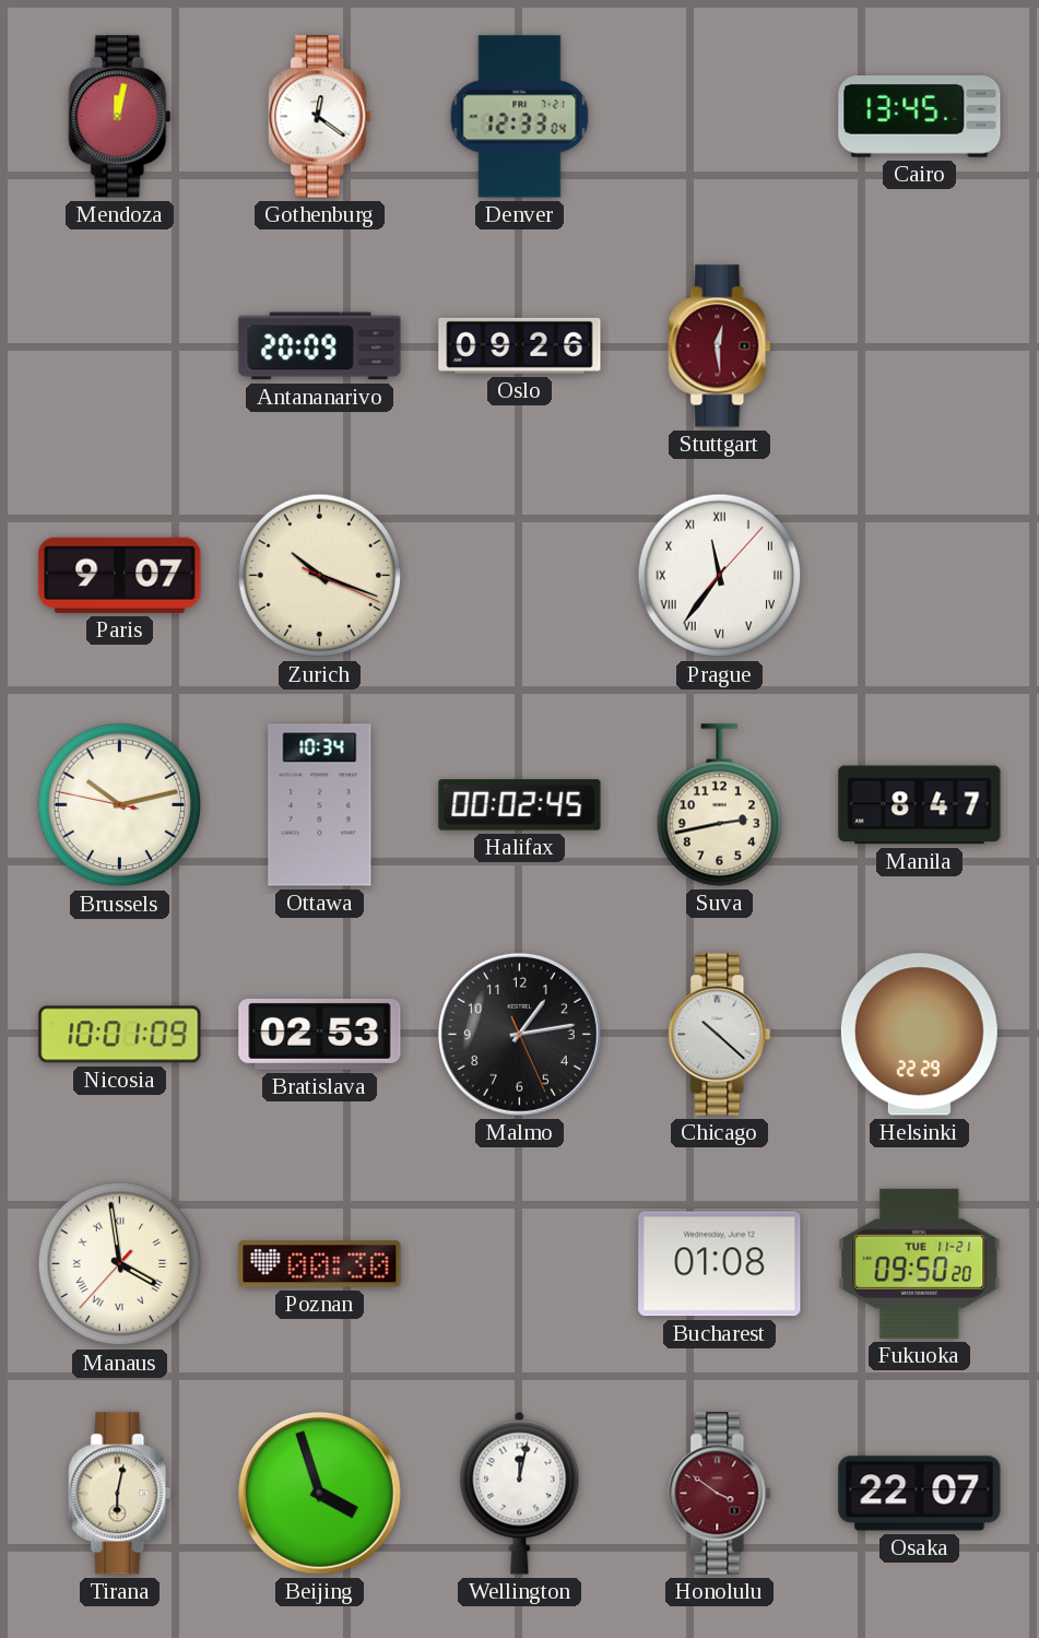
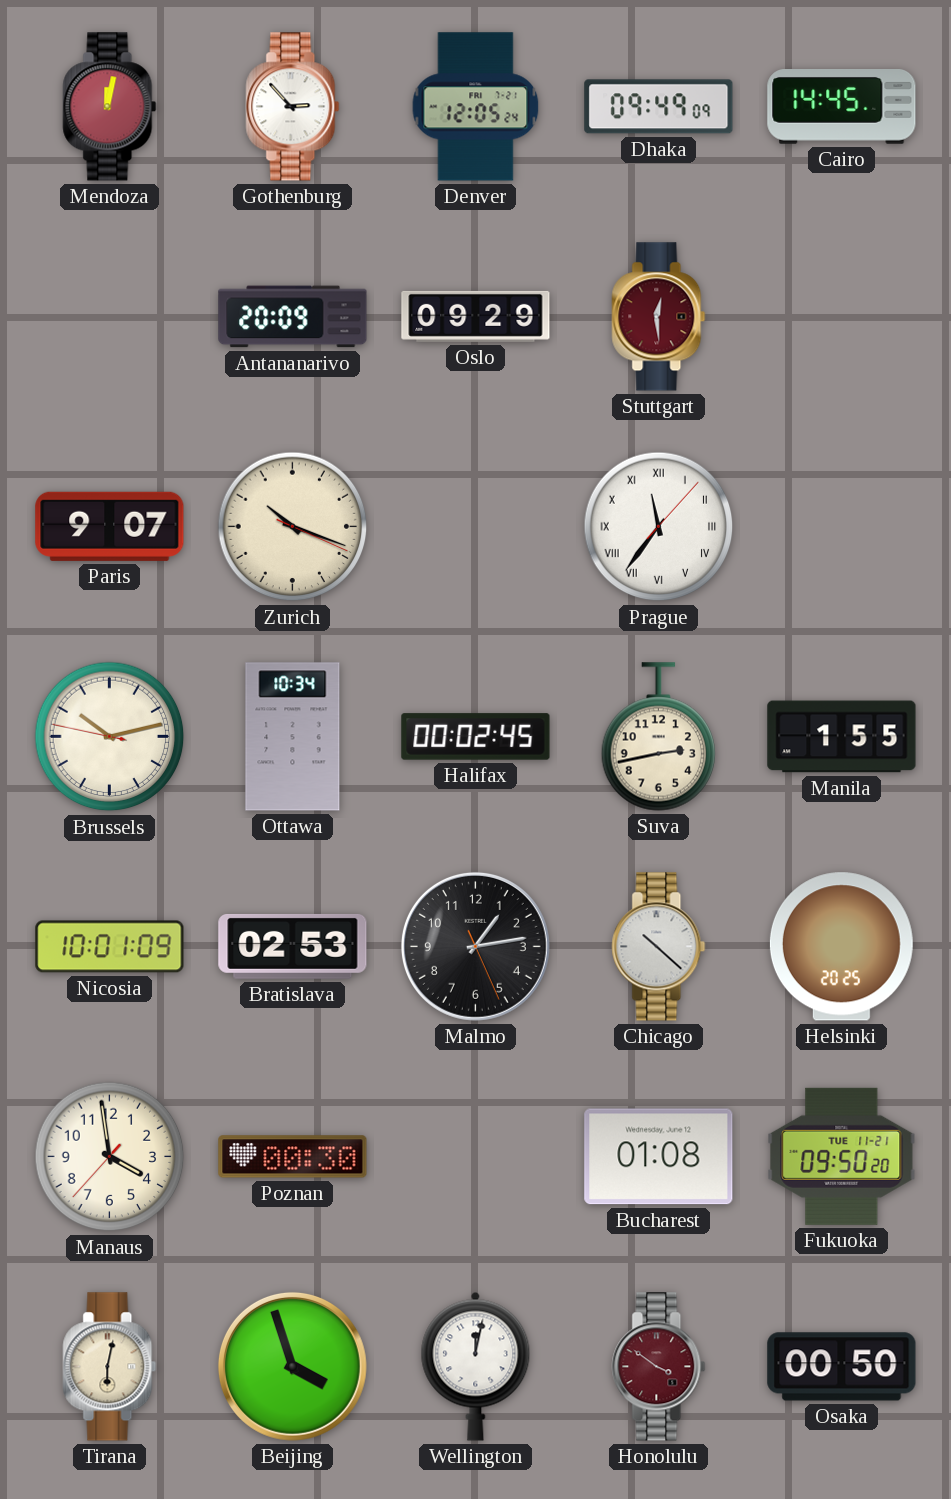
Gothenburg: 12:21 -> 2:53
Denver: 12:33 -> 12:05
Dhaka: none -> 09:49
Cairo: 13:45 -> 14:45
Oslo: 09:26 -> 09:29
Manila: 8:47 -> 1:55
Helsinki: 22:29 -> 20:25
Manaus numerals: Roman -> Arabic
Osaka: 22:07 -> 00:50
